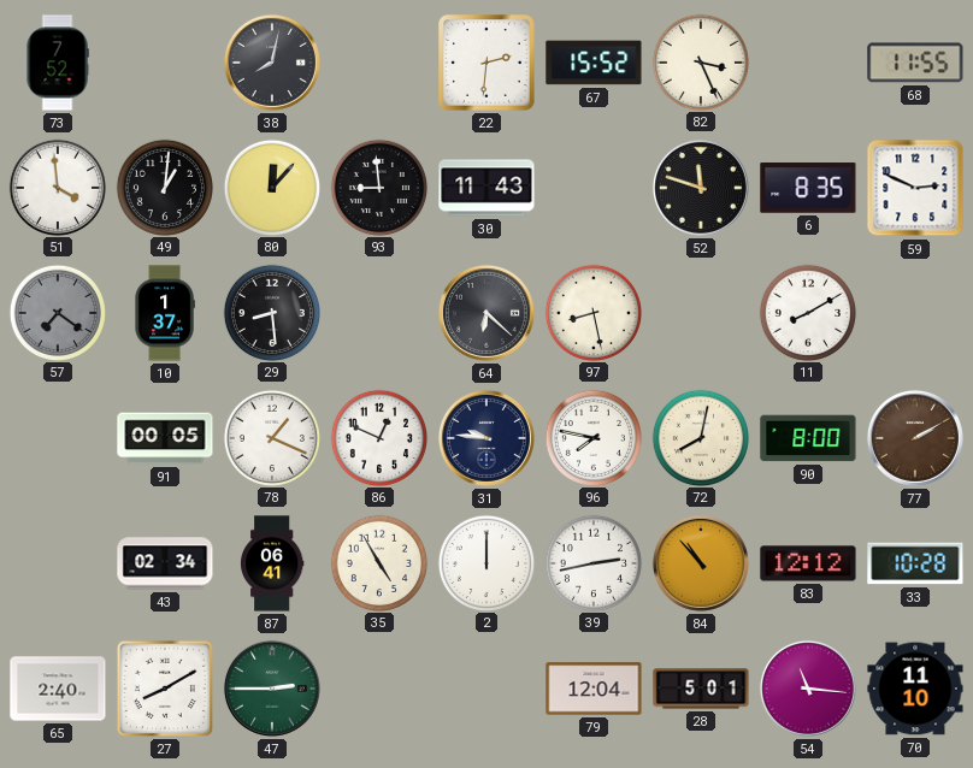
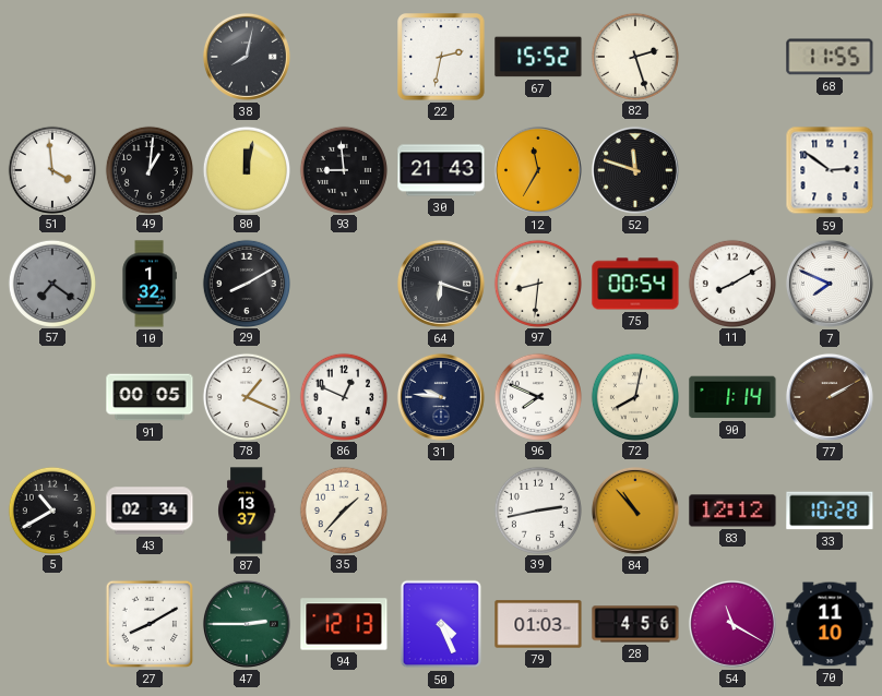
73: 7:52 -> none
22: 2:31 -> 2:32
82: 3:26 -> 2:27
80: 12:07 -> 12:02
30: 11:43 -> 21:43
12: none -> 11:35
6: 8:35 -> none
59: 2:49 -> 2:51
10: 1:37 -> 1:32
29: 8:29 -> 8:10
64: 6:22 -> 6:18
97: 8:28 -> 8:31
75: none -> 00:54
7: none -> 7:49
96: 7:47 -> 7:49
90: 8:00 -> 1:14
5: none -> 10:40
87: 06:41 -> 13:37
35: 4:55 -> 1:37
2: 12:00 -> none
65: 2:40 -> none
94: none -> 12:13
50: none -> 4:26
79: 12:04 -> 01:03
28: 5:01 -> 4:56
54: 11:16 -> 11:20
